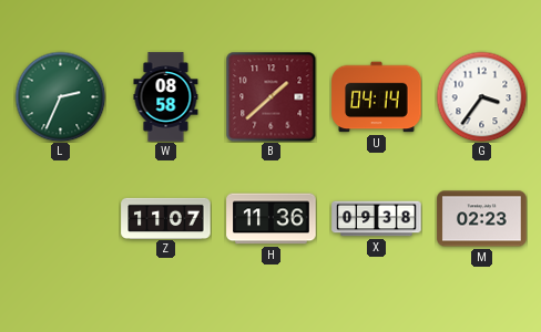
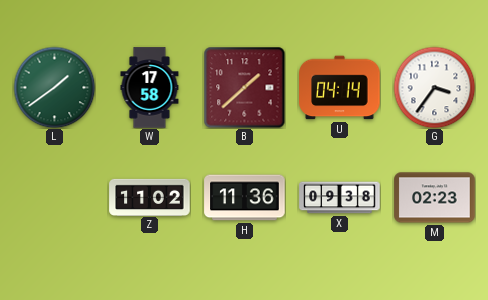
L: 2:34 -> 1:39
W: 08:58 -> 17:58
Z: 11:07 -> 11:02
